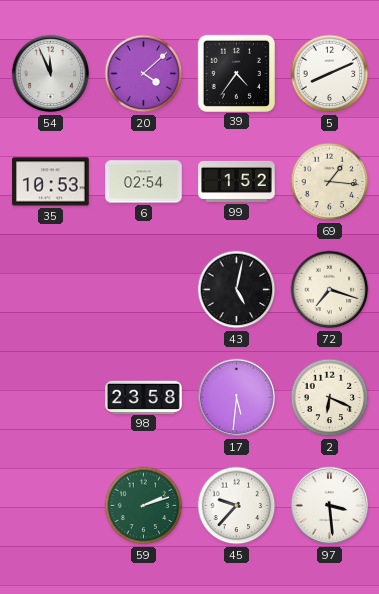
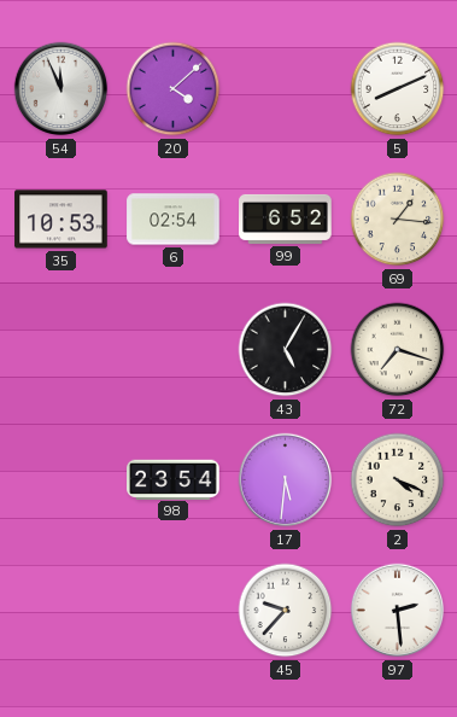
39: 4:36 -> none
99: 1:52 -> 6:52
43: 5:02 -> 5:05
98: 23:58 -> 23:54
2: 6:19 -> 4:19
59: 2:12 -> none
97: 3:29 -> 2:29
